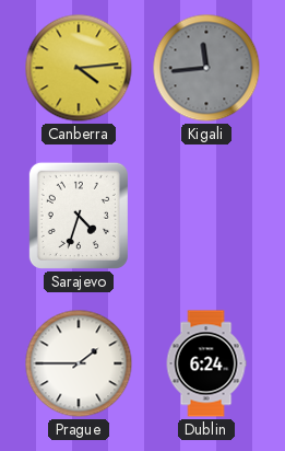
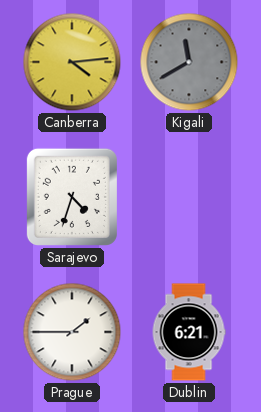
Kigali: 11:44 -> 11:40
Dublin: 6:24 -> 6:21
